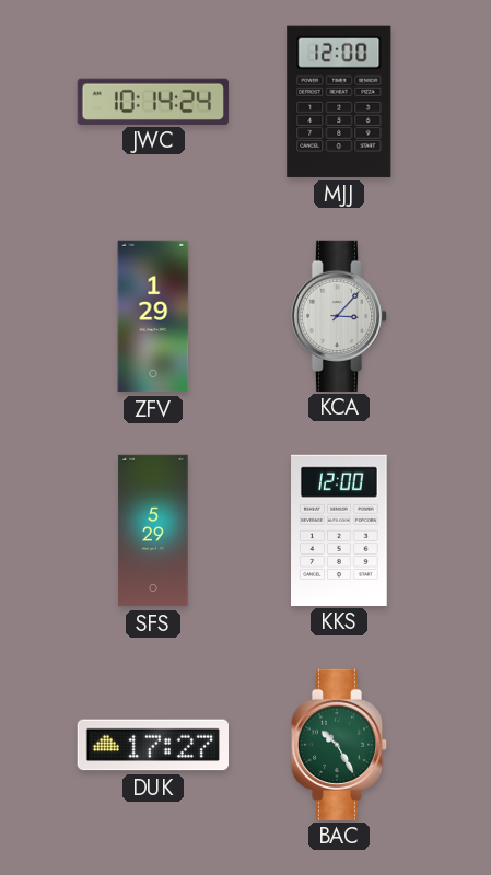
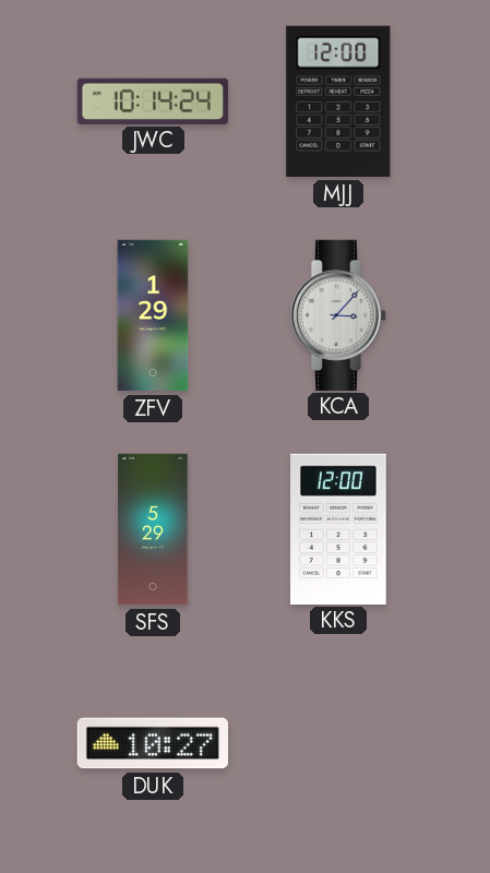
DUK: 17:27 -> 10:27
BAC: 10:25 -> none
